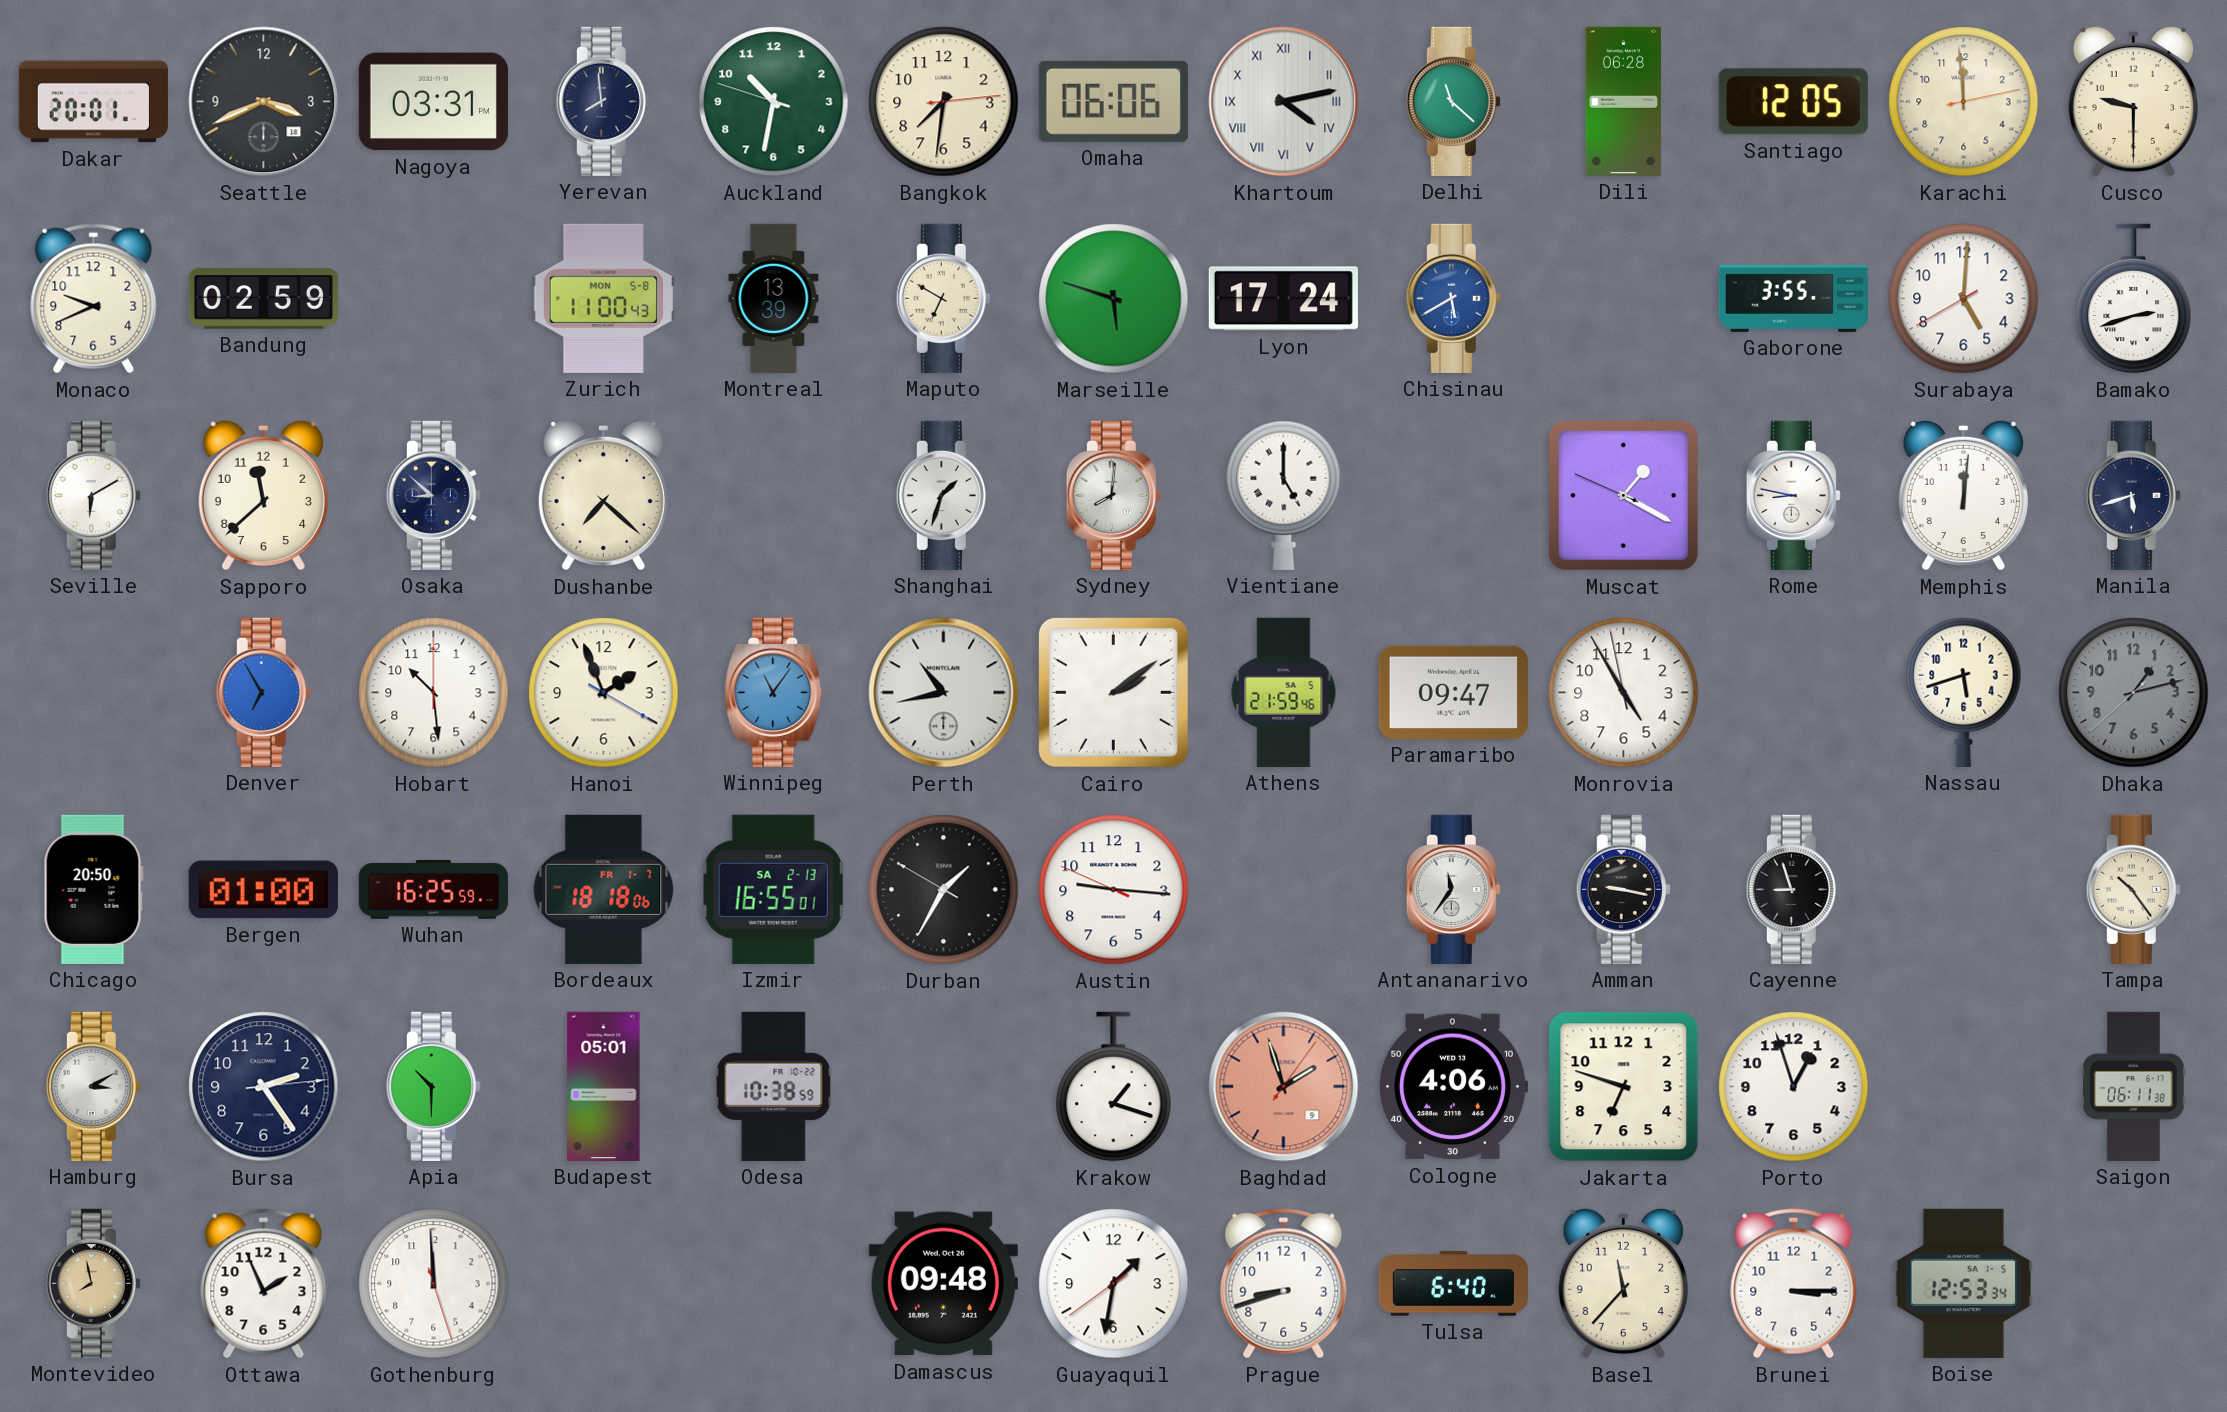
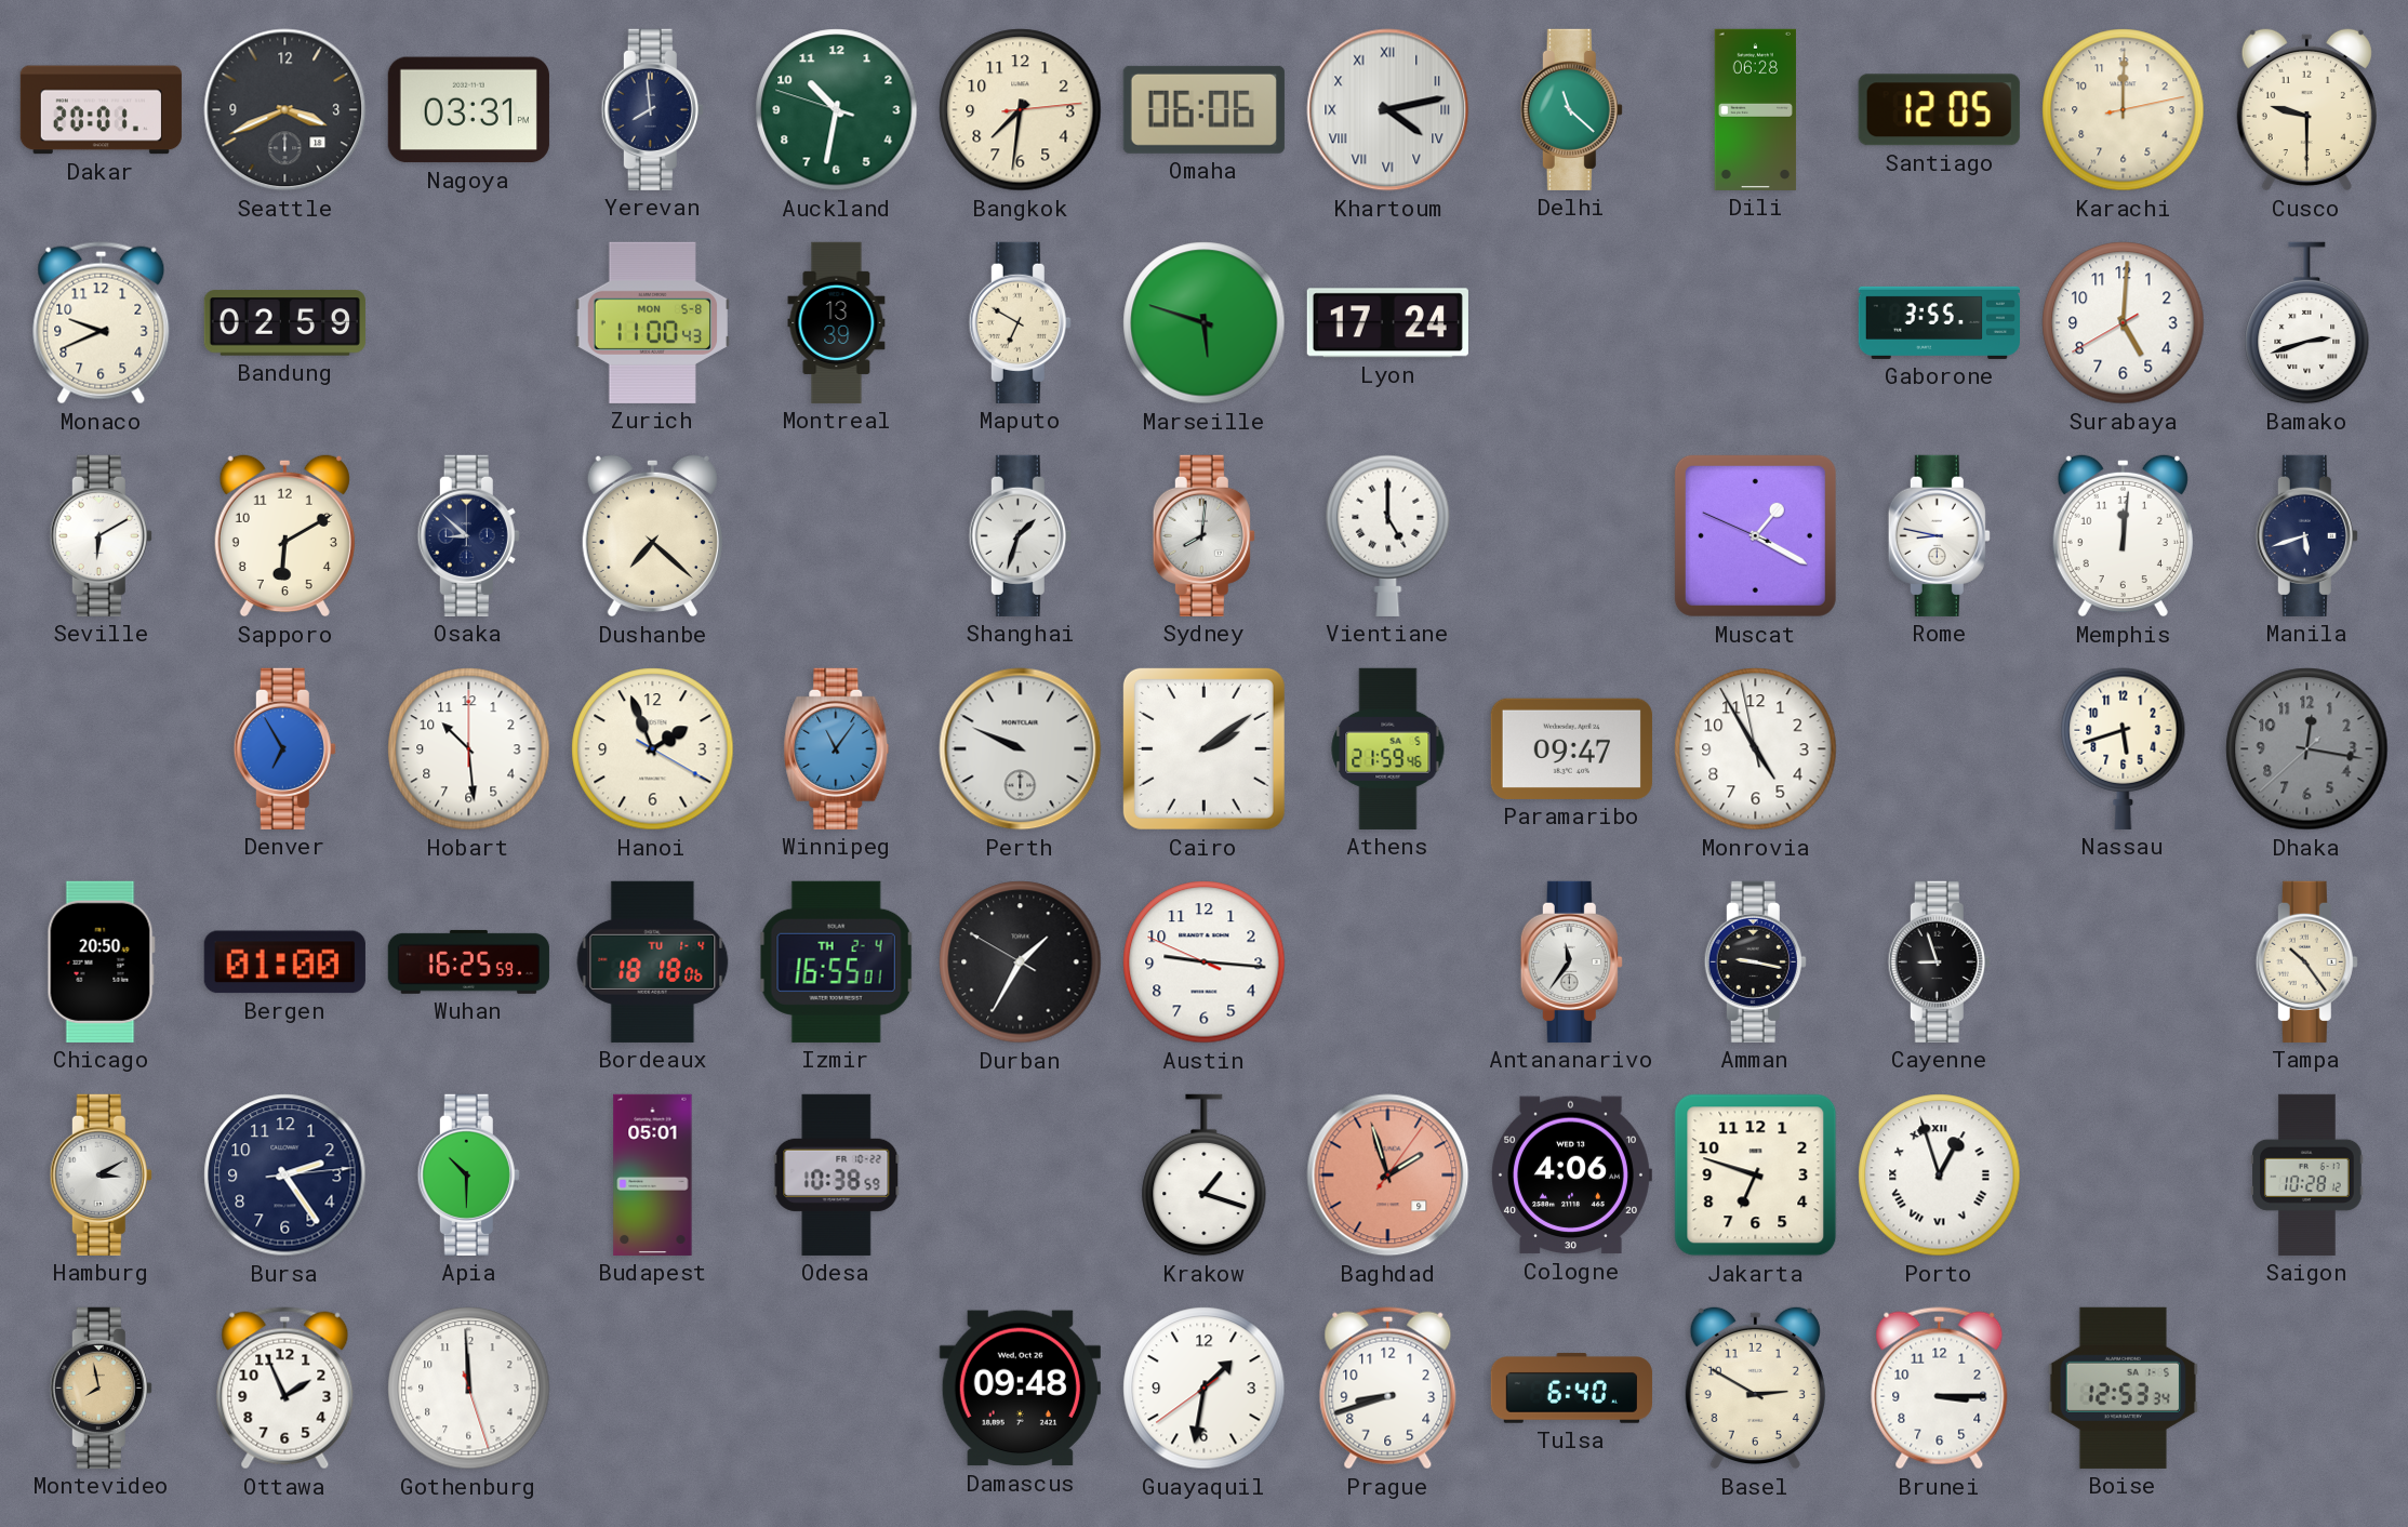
Karachi: 11:59 -> 12:00
Chisinau: 5:40 -> none
Sapporo: 11:38 -> 6:10
Perth: 10:43 -> 9:49
Dhaka: 1:12 -> 12:16
Bordeaux date: FR 1-7 -> TU 1-4
Izmir date: SA 2-13 -> TH 2-4
Porto numerals: Arabic -> Roman
Saigon: 06:11 -> 10:28
Basel: 11:37 -> 2:50
